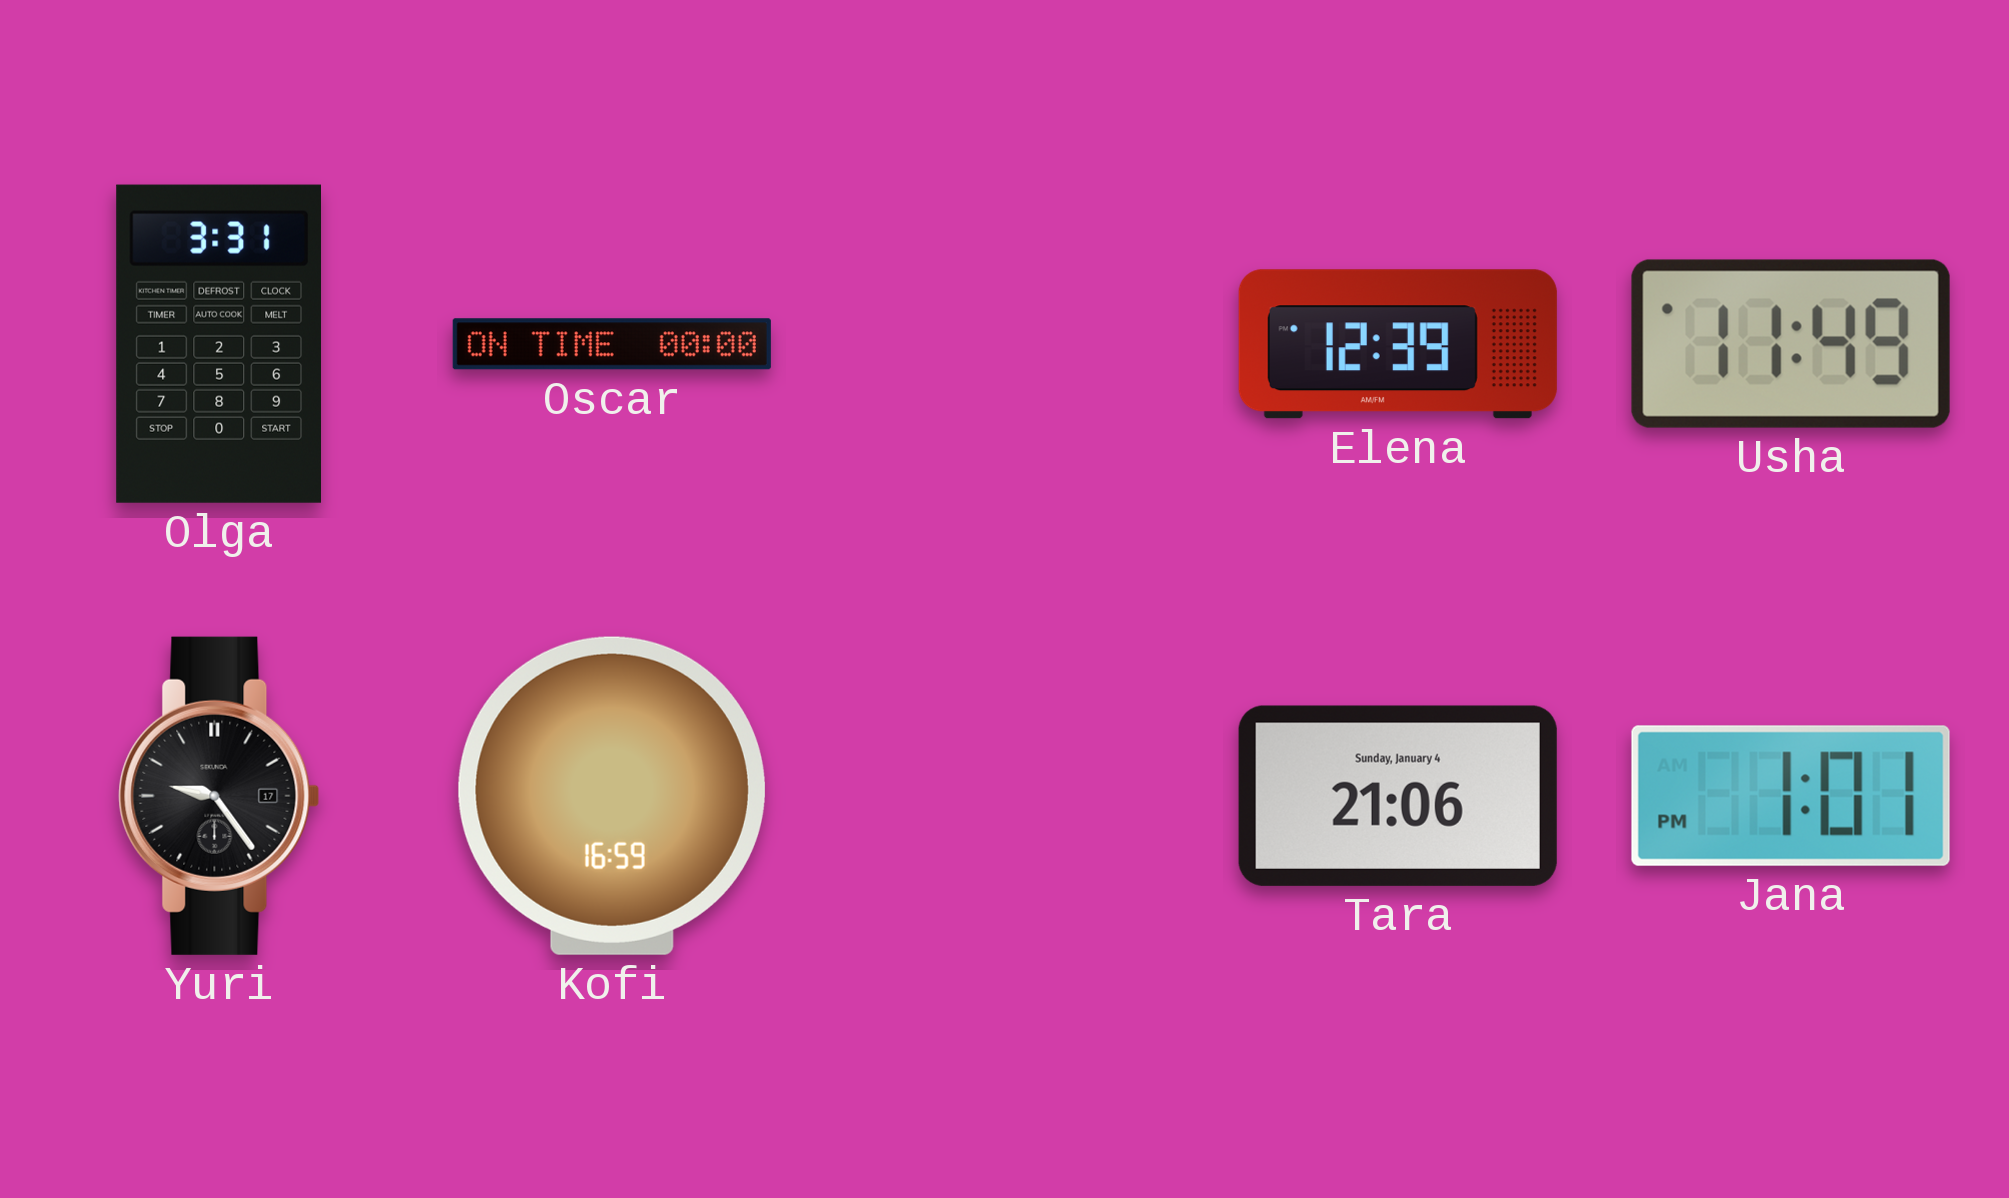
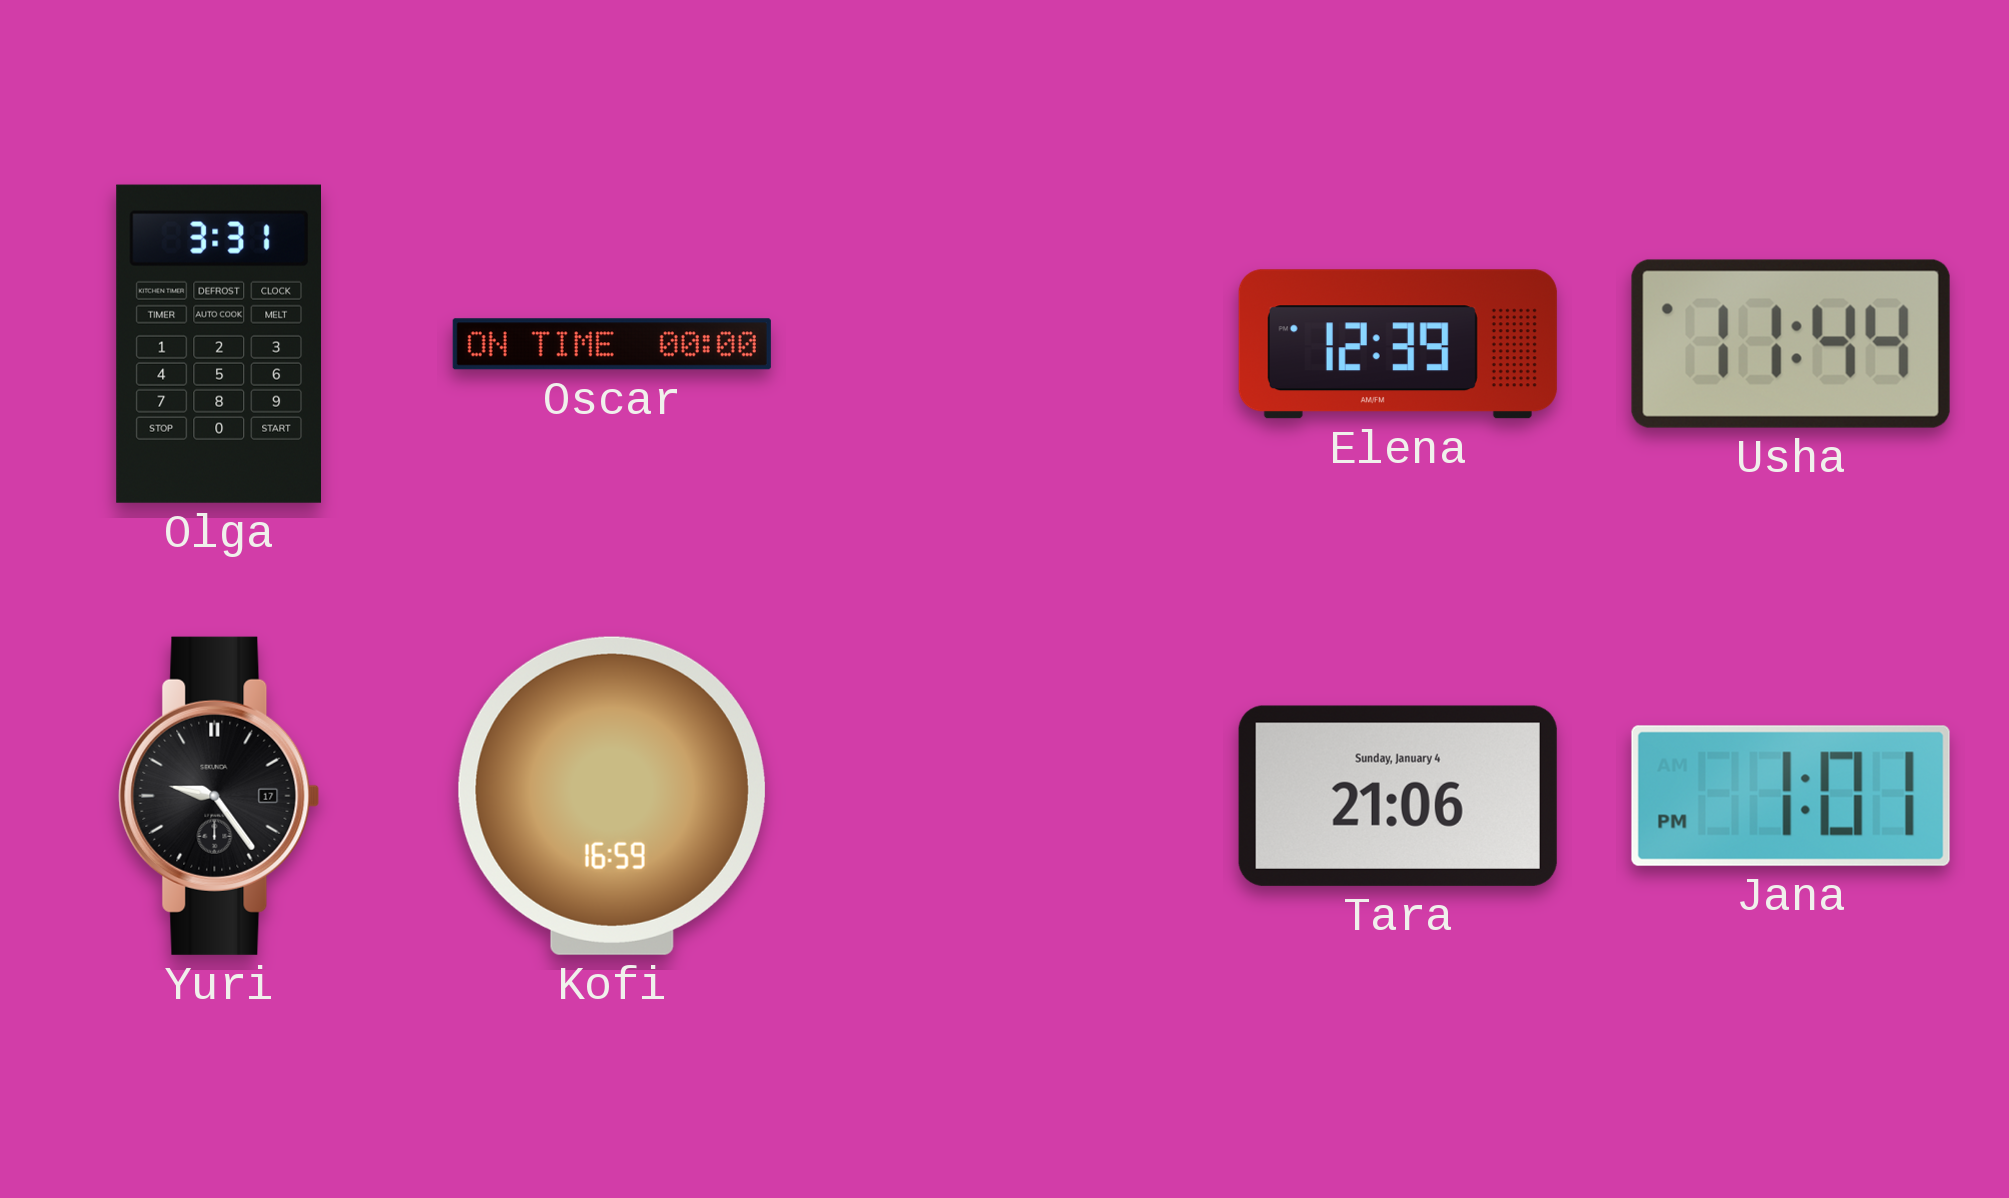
Usha: 11:49 -> 11:44
